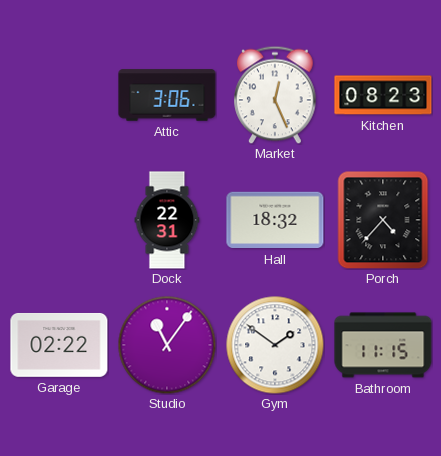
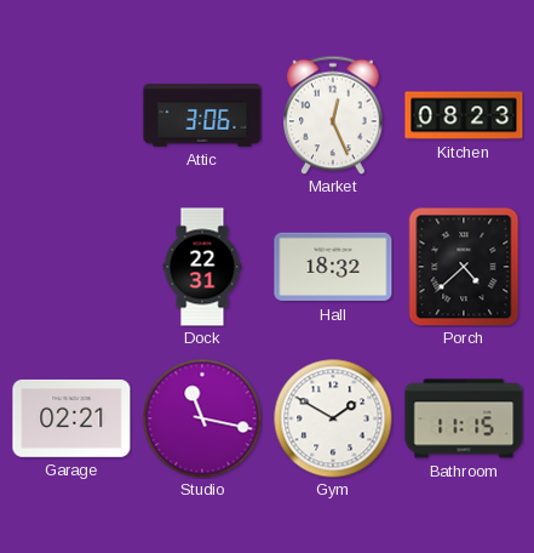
Porch: 4:37 -> 4:38
Garage: 02:22 -> 02:21
Studio: 11:06 -> 11:17
Gym: 1:51 -> 1:50
